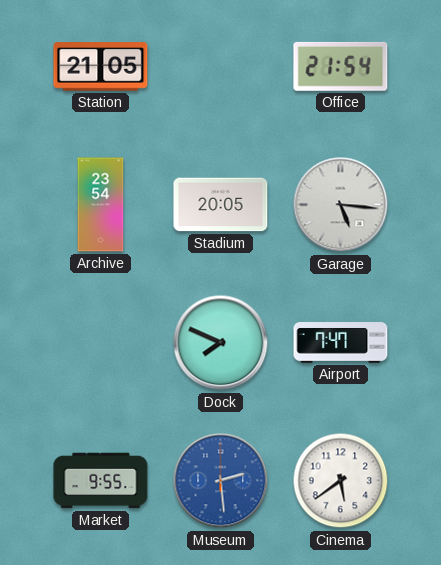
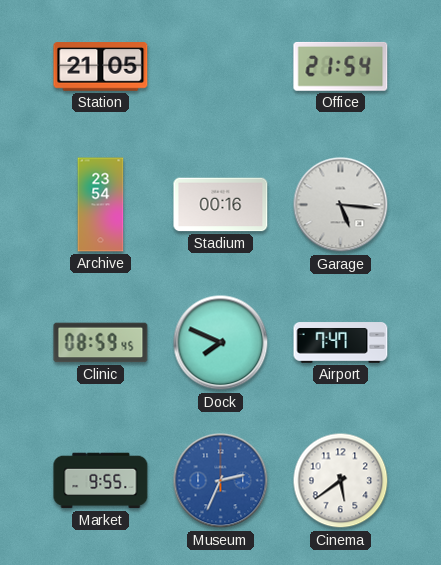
Stadium: 20:05 -> 00:16
Clinic: none -> 08:59
Museum: 2:29 -> 2:34
